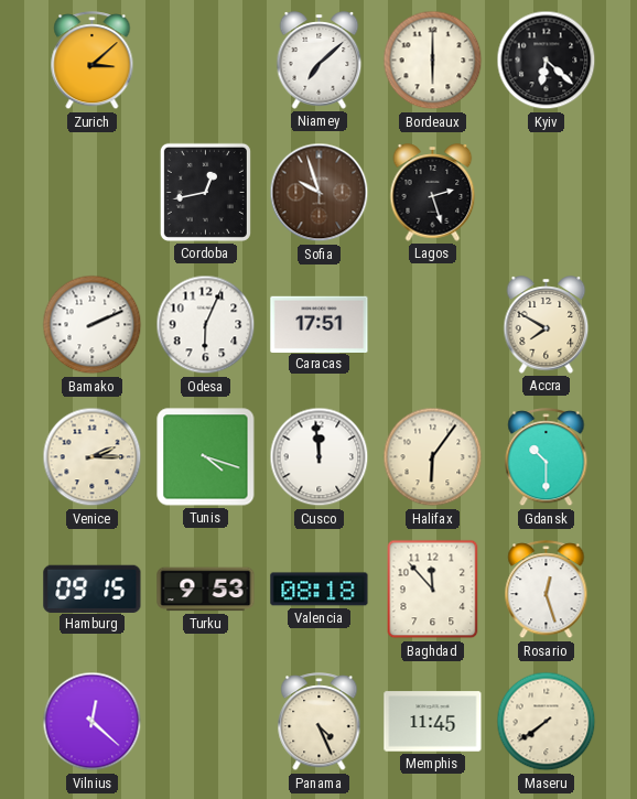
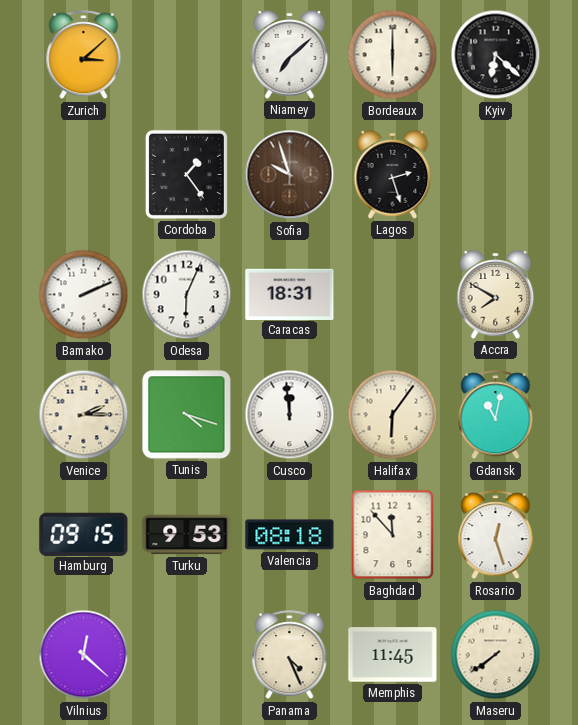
Cordoba: 12:43 -> 1:24
Caracas: 17:51 -> 18:31
Gdansk: 10:30 -> 11:02
